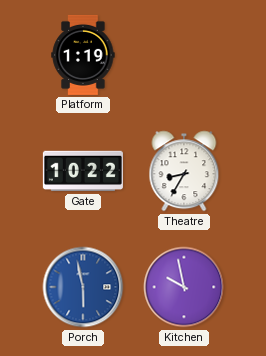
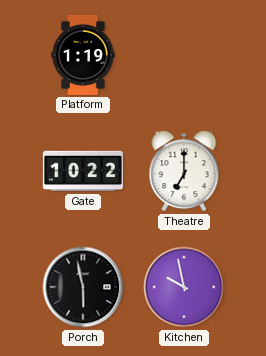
Theatre: 8:35 -> 7:00
Porch dial: blue -> black
